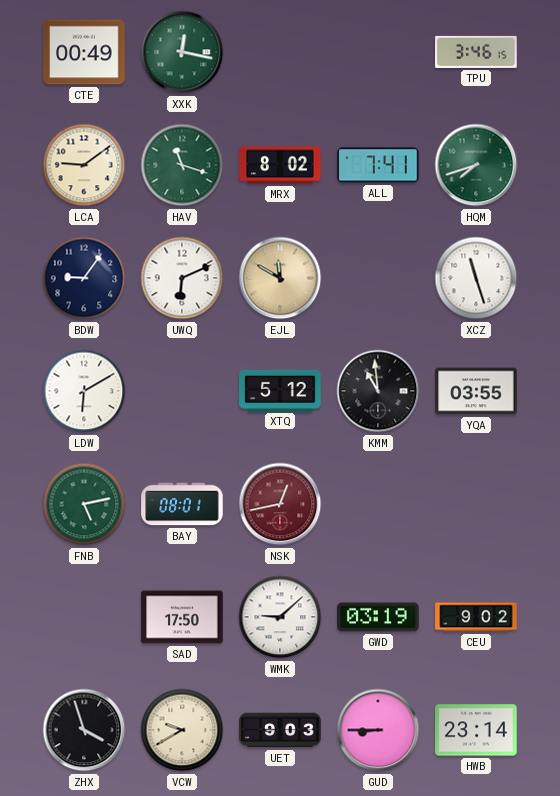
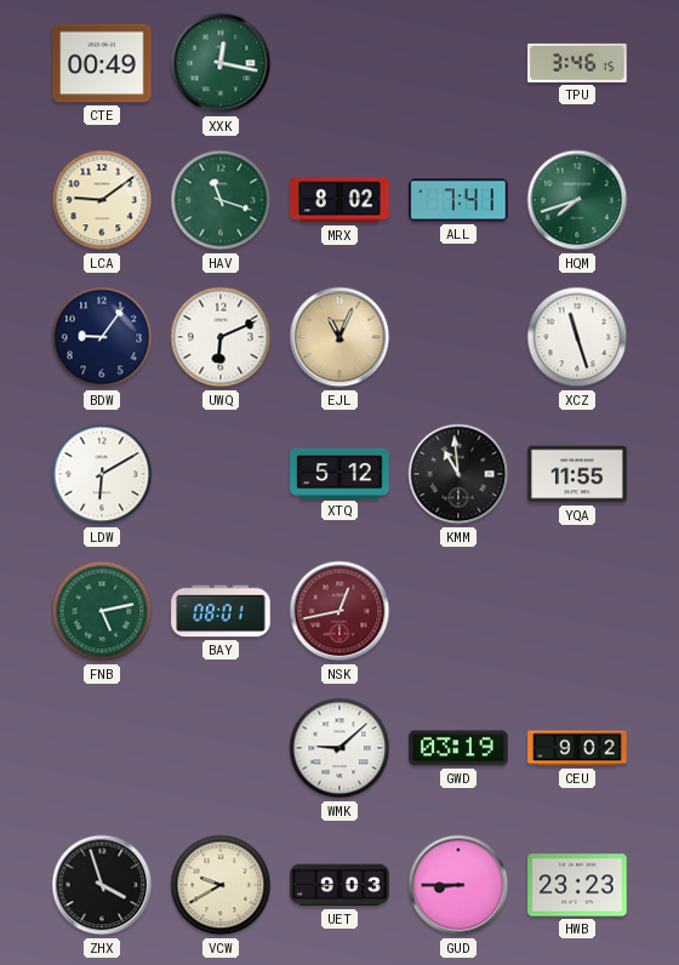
EJL: 11:50 -> 11:04
YQA: 03:55 -> 11:55
SAD: 17:50 -> none
HWB: 23:14 -> 23:23
